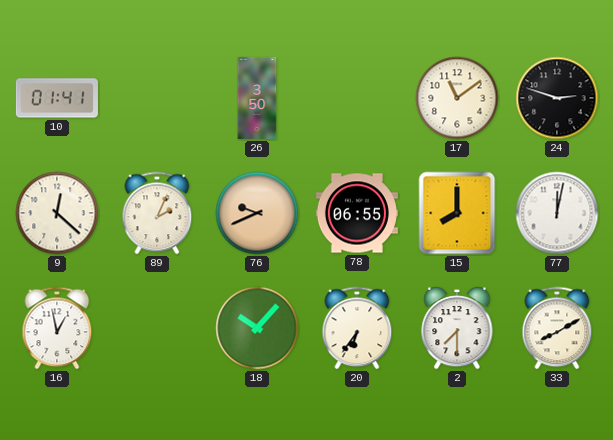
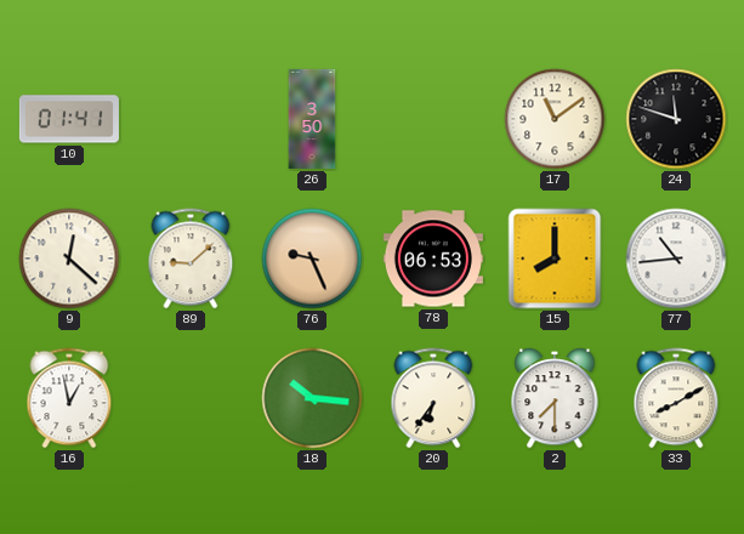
24: 2:48 -> 11:48
89: 2:04 -> 9:08
76: 9:41 -> 9:26
78: 06:55 -> 06:53
77: 12:02 -> 10:44
18: 10:07 -> 10:16
